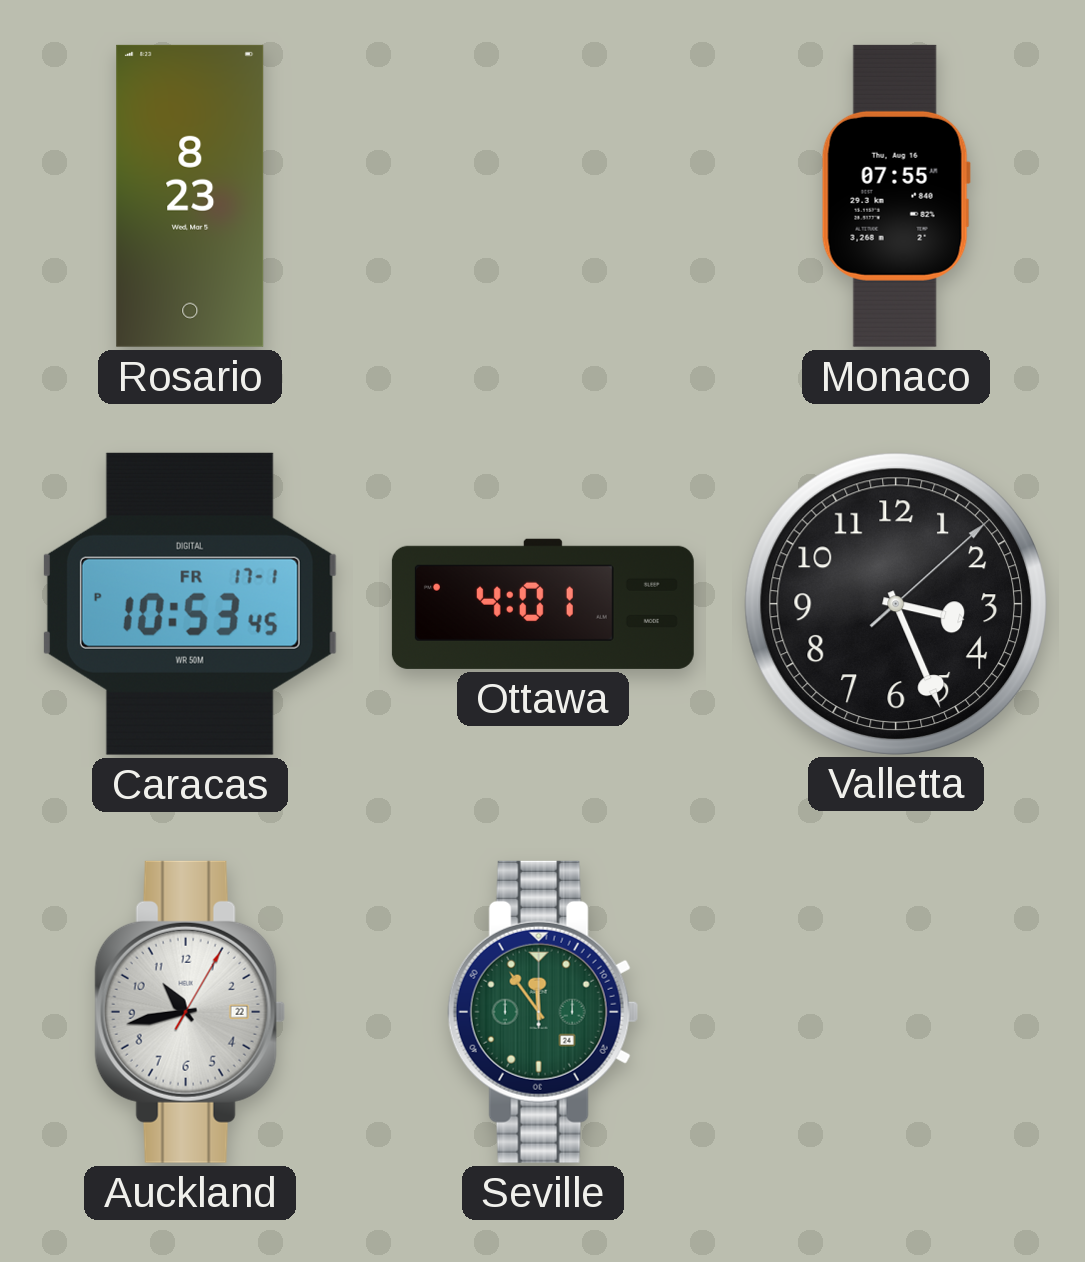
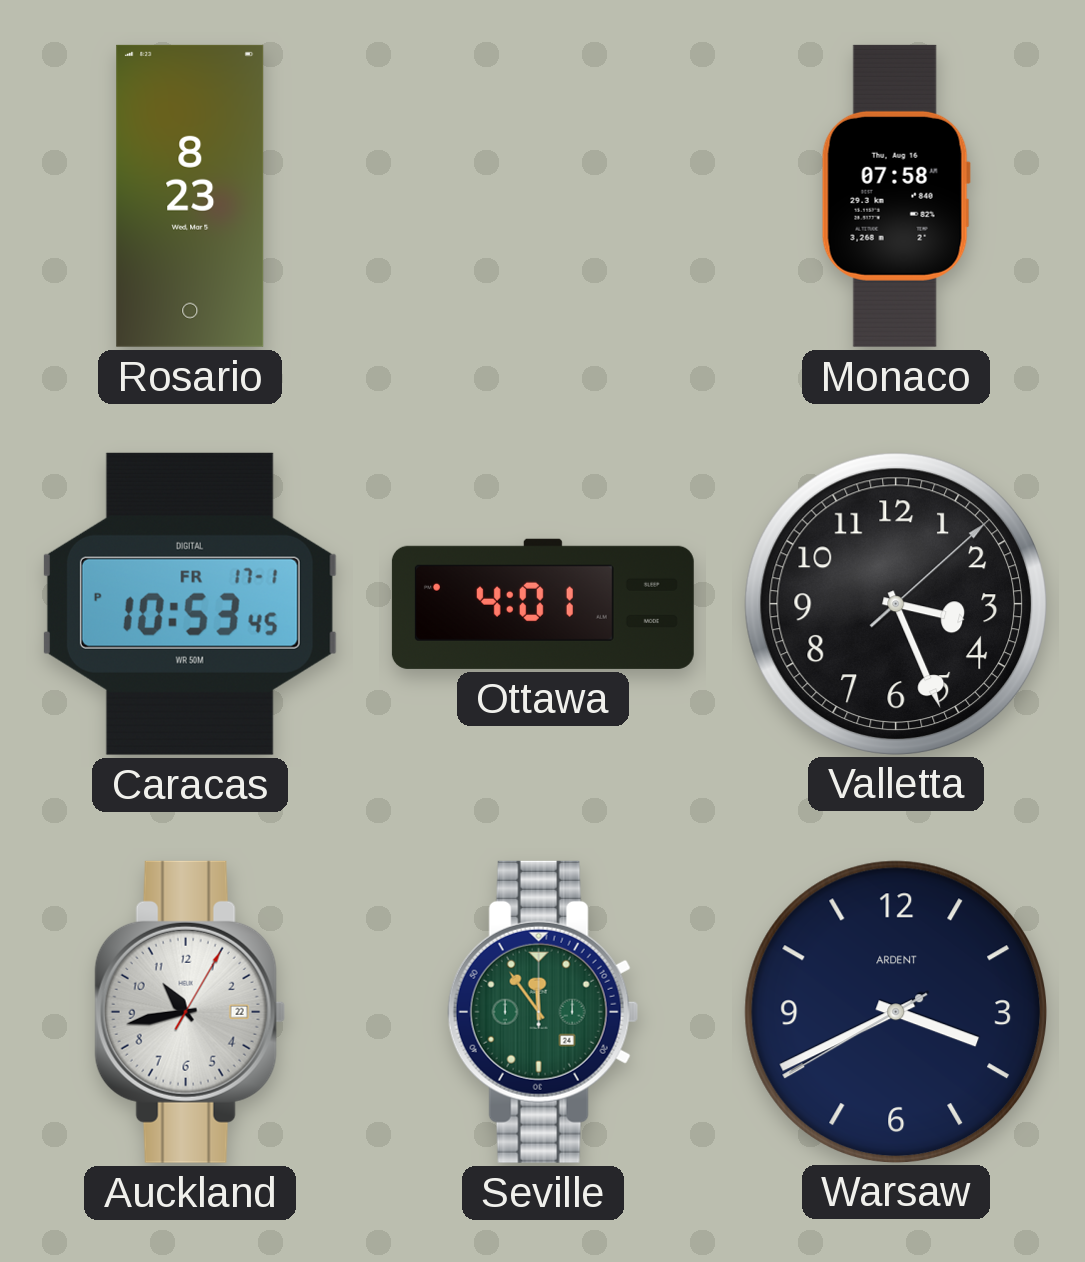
Monaco: 07:55 -> 07:58
Warsaw: none -> 3:40
